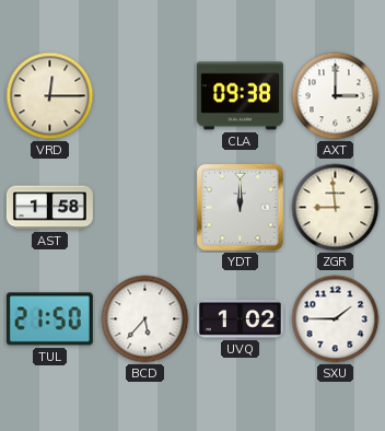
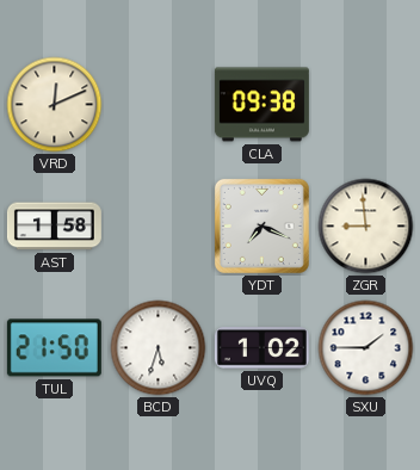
VRD: 12:15 -> 12:11
AXT: 3:00 -> none
YDT: 12:00 -> 7:19
BCD: 5:37 -> 5:33
